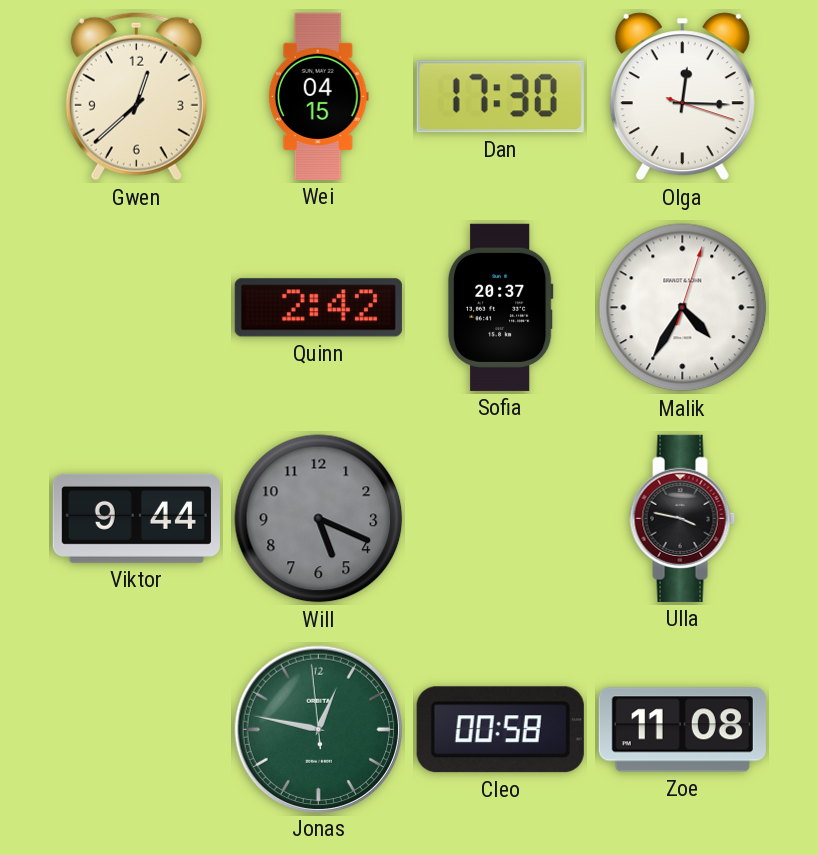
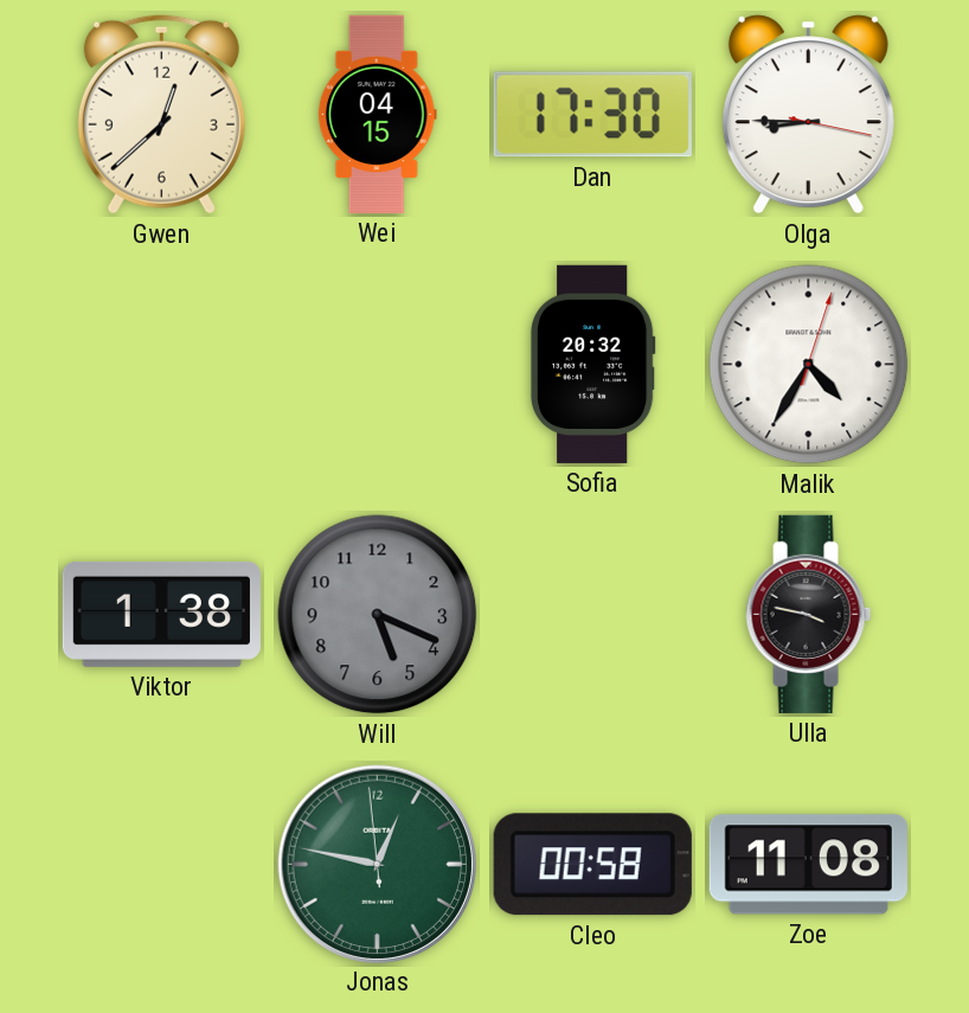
Olga: 12:15 -> 8:45
Quinn: 2:42 -> none
Sofia: 20:37 -> 20:32
Viktor: 9:44 -> 1:38
